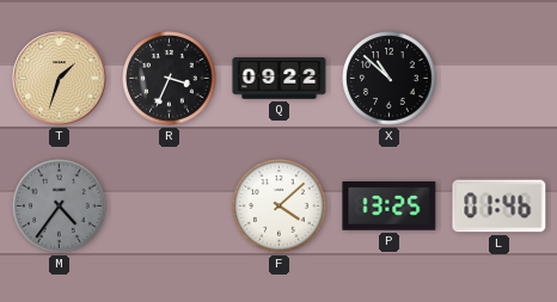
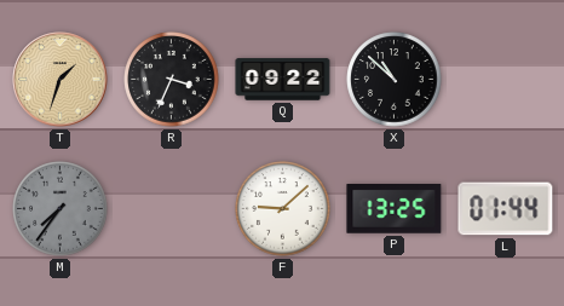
M: 4:36 -> 7:36
F: 4:08 -> 9:08
L: 01:46 -> 01:44
